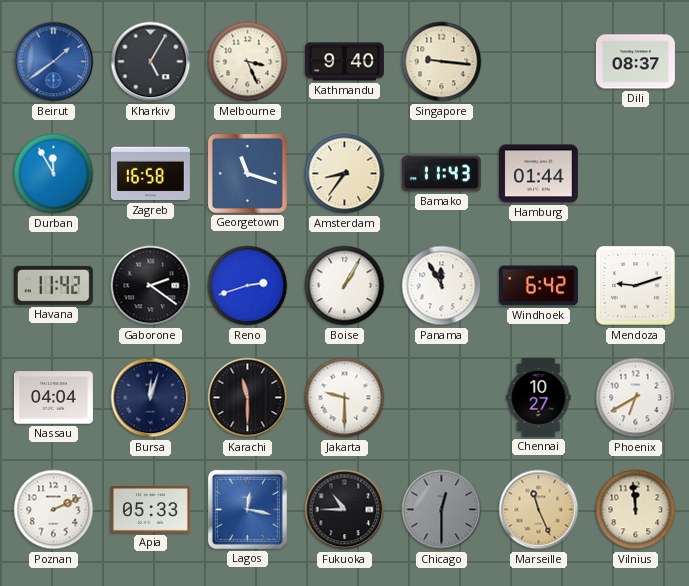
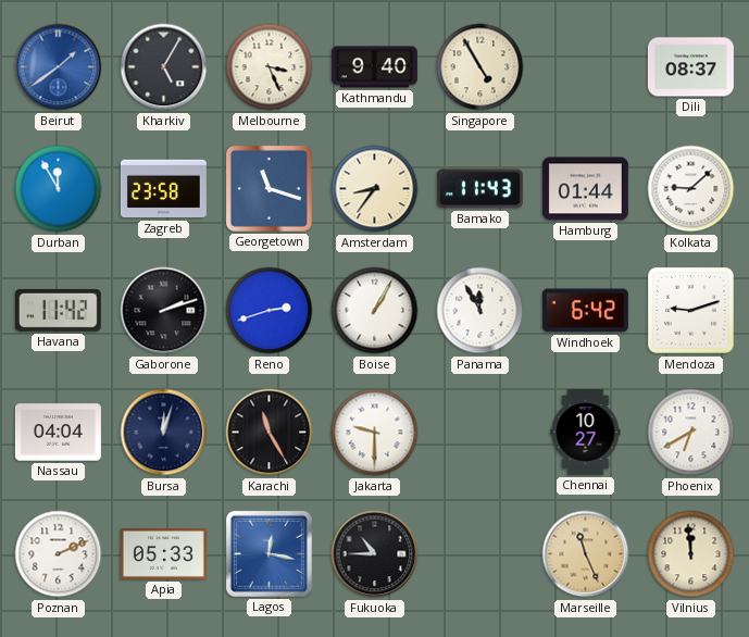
Singapore: 9:16 -> 4:55
Zagreb: 16:58 -> 23:58
Kolkata: none -> 9:08
Gaborone: 2:21 -> 2:12
Karachi: 11:30 -> 11:25
Chicago: 12:30 -> none
